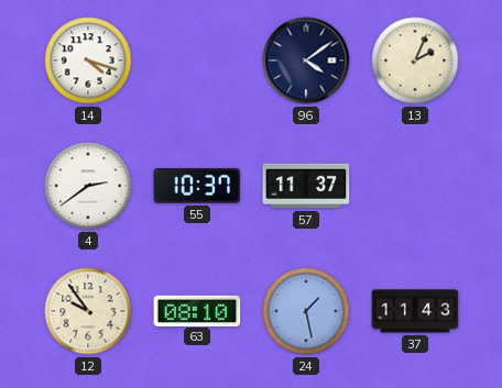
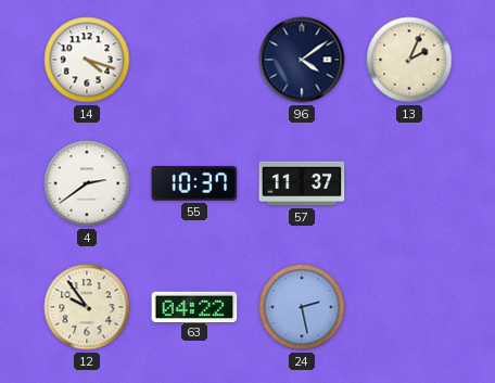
63: 08:10 -> 04:22
24: 1:28 -> 2:28
37: 11:43 -> none
